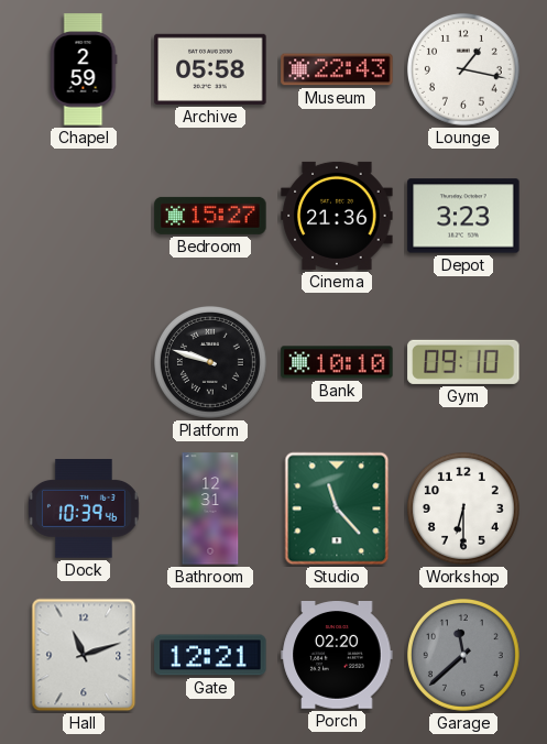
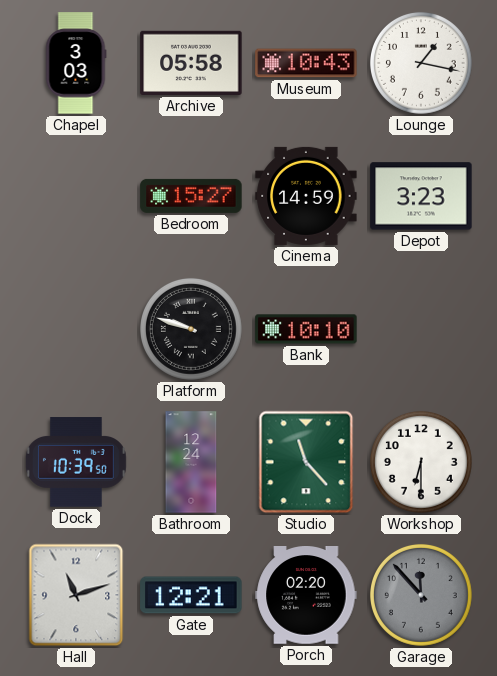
Chapel: 2:59 -> 3:03
Museum: 22:43 -> 10:43
Cinema: 21:36 -> 14:59
Gym: 09:10 -> none
Dock: 10:39:46 -> 10:39:50
Bathroom: 12:31 -> 12:24
Garage: 11:38 -> 11:53
